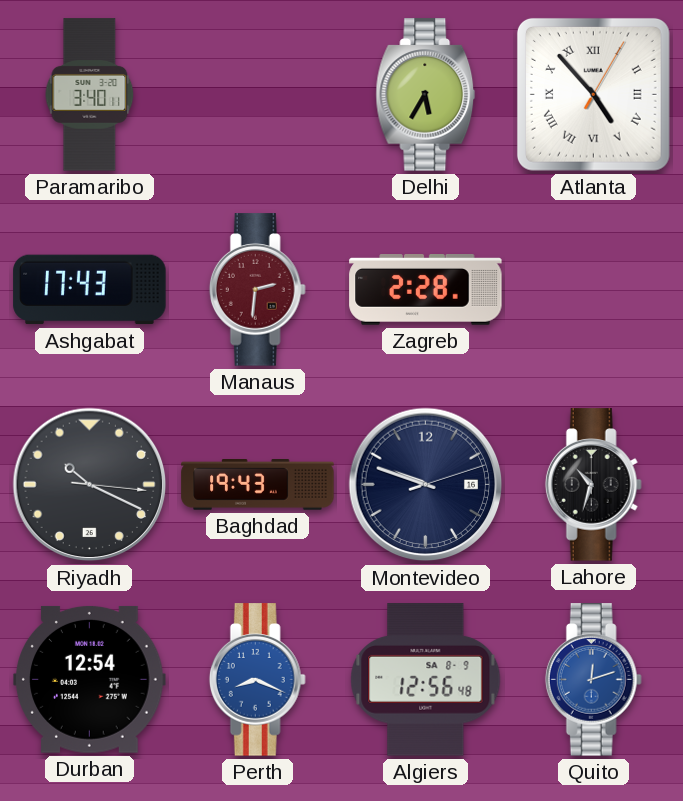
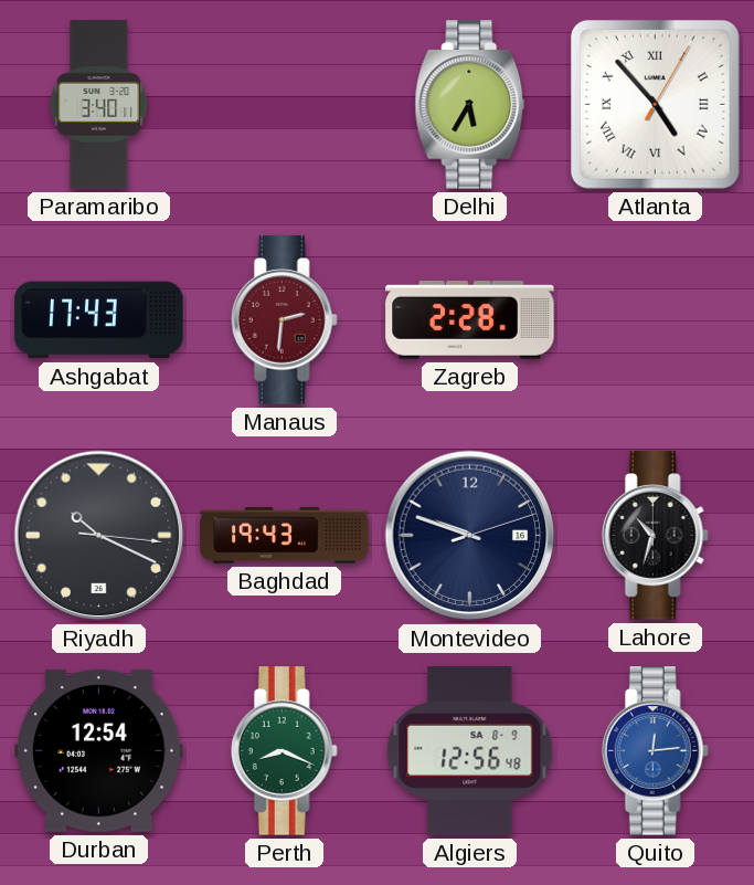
Perth dial: blue -> green
Quito: 12:12 -> 12:14
